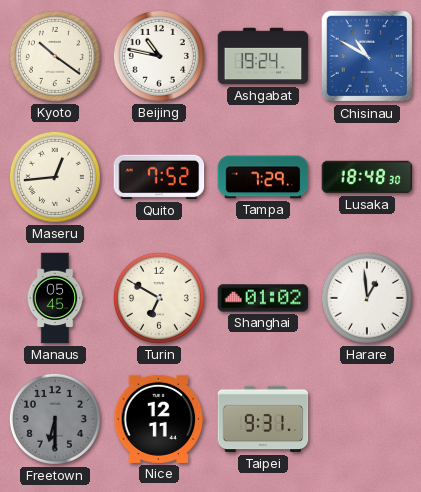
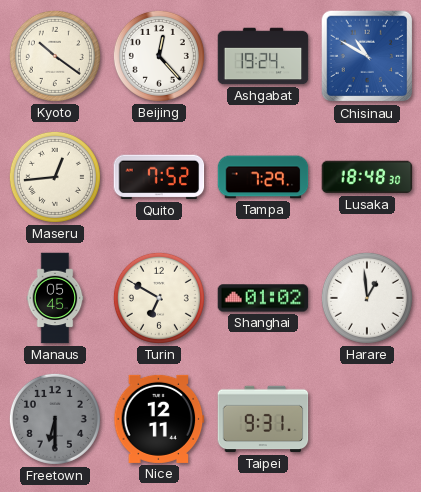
Beijing: 10:47 -> 12:23
